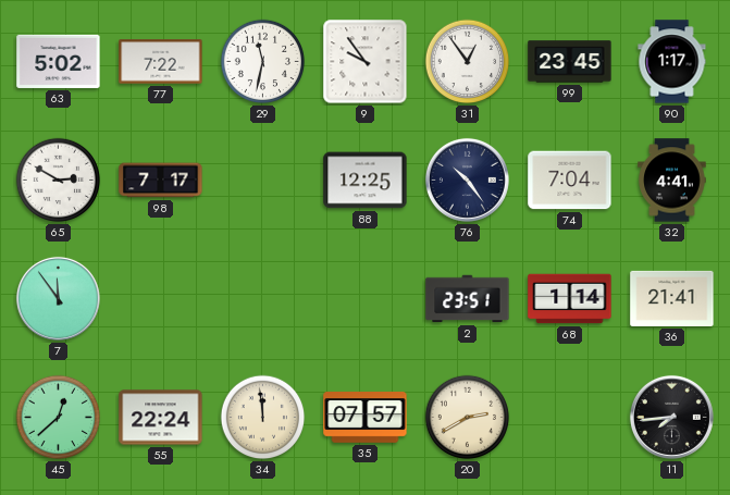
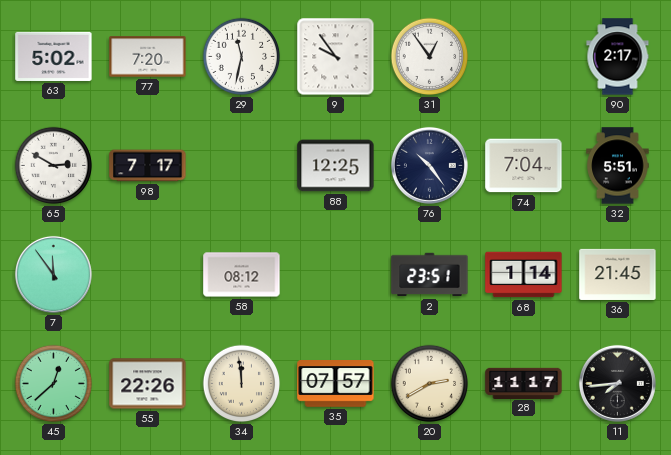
77: 7:22 -> 7:20
99: 23:45 -> none
90: 1:17 -> 2:17
32: 4:41 -> 5:51
58: none -> 08:12
36: 21:41 -> 21:45
55: 22:24 -> 22:26
28: none -> 11:17
